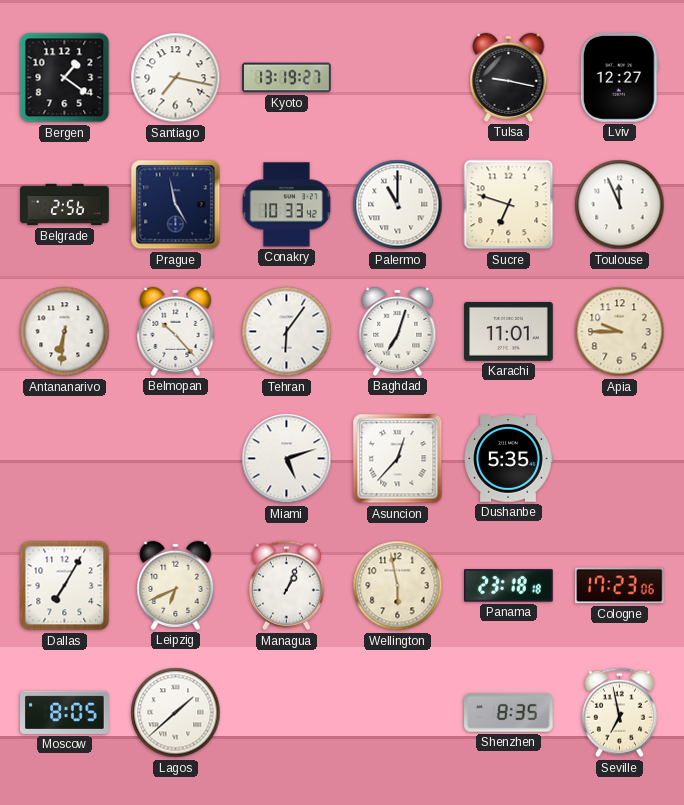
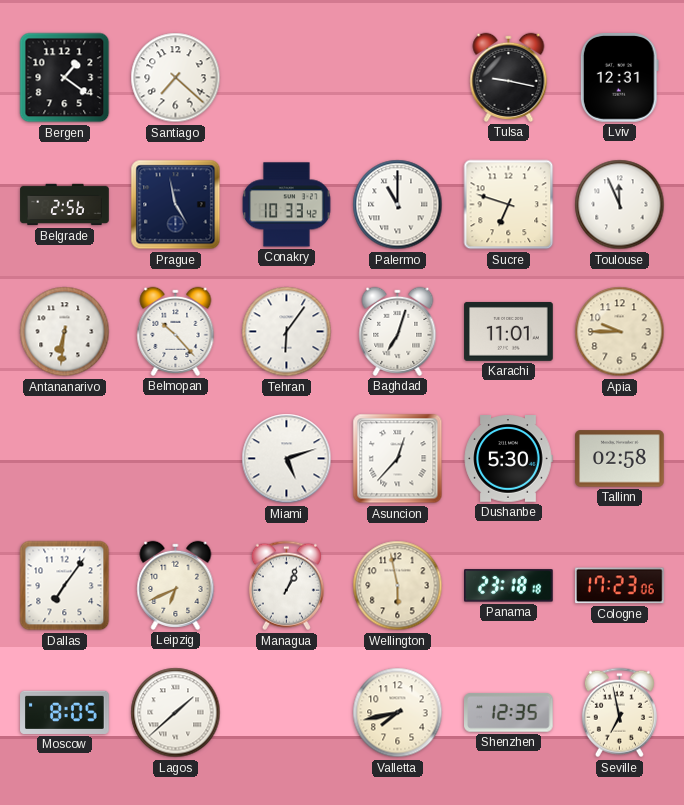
Santiago: 7:17 -> 7:22
Kyoto: 13:19 -> none
Lviv: 12:27 -> 12:31
Dushanbe: 5:35 -> 5:30
Tallinn: none -> 02:58
Dallas: 7:05 -> 7:06
Valletta: none -> 7:43
Shenzhen: 8:35 -> 12:35
